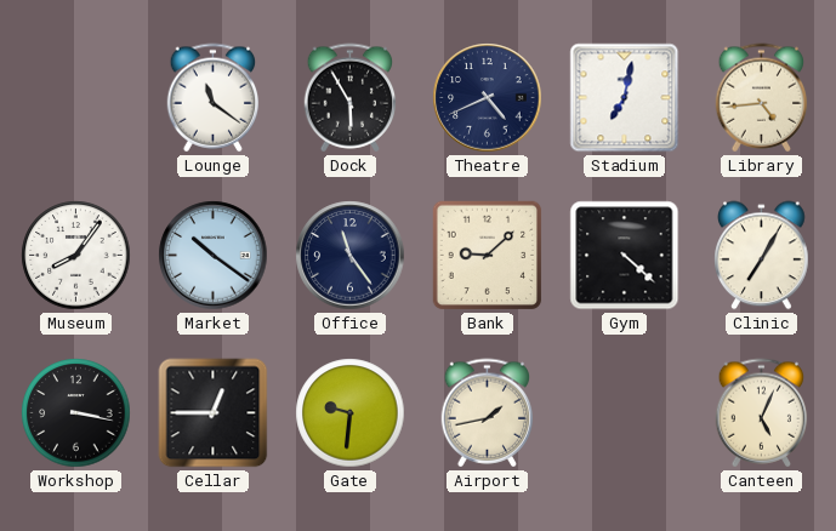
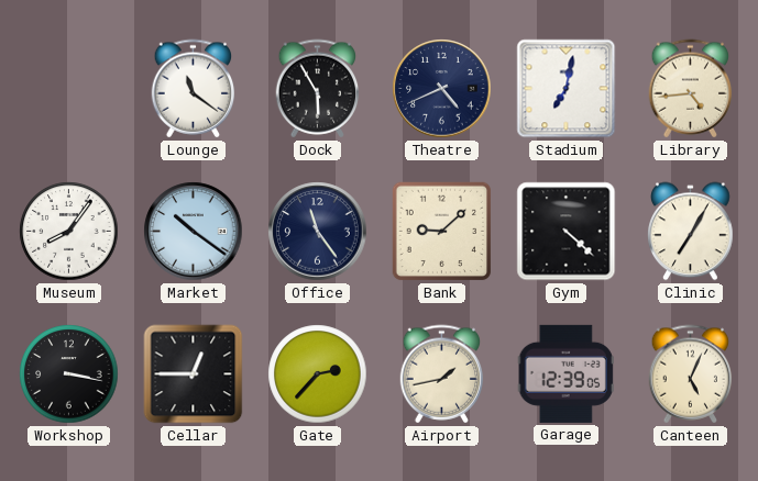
Gate: 9:31 -> 2:37
Garage: none -> 12:39
